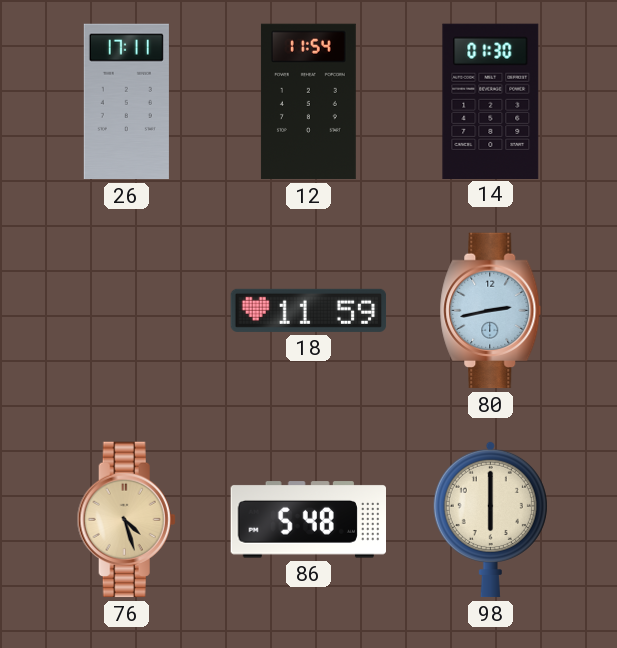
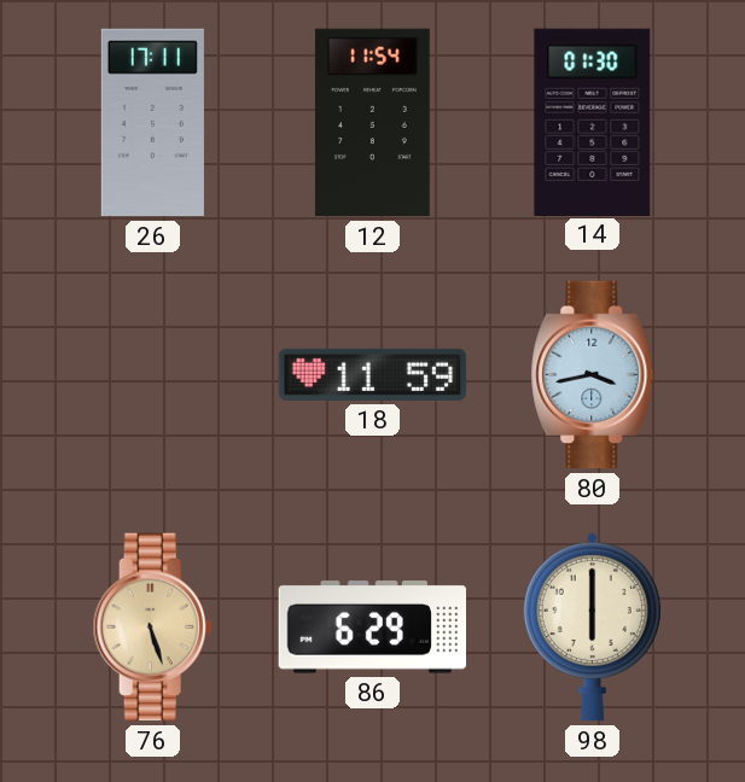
80: 2:43 -> 3:43
76: 4:27 -> 5:27
86: 5:48 -> 6:29
